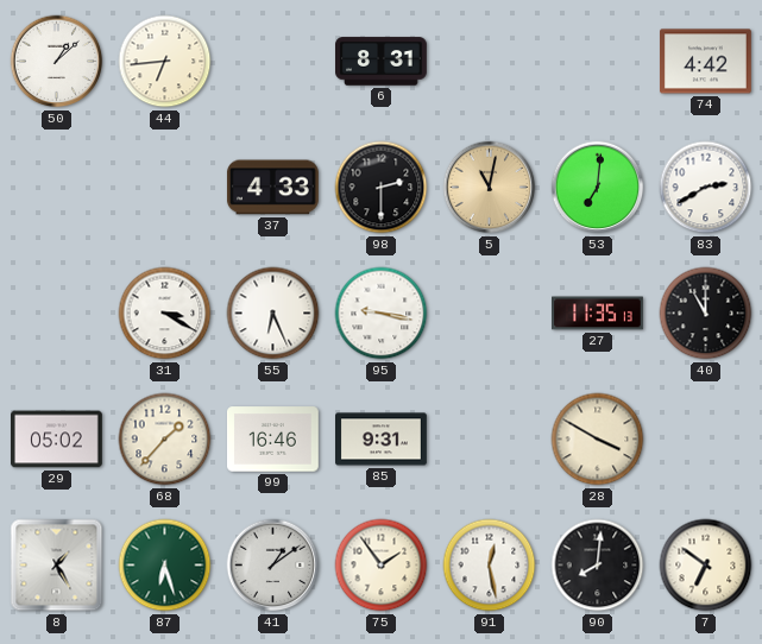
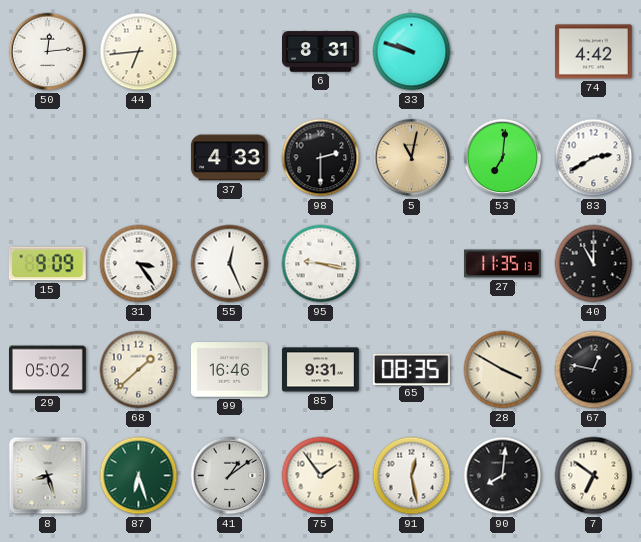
50: 1:08 -> 12:14
33: none -> 9:48
15: none -> 9:09
31: 3:20 -> 3:24
55: 6:26 -> 12:26
68: 1:37 -> 1:38
65: none -> 08:35
67: none -> 12:47
8: 1:25 -> 8:27
